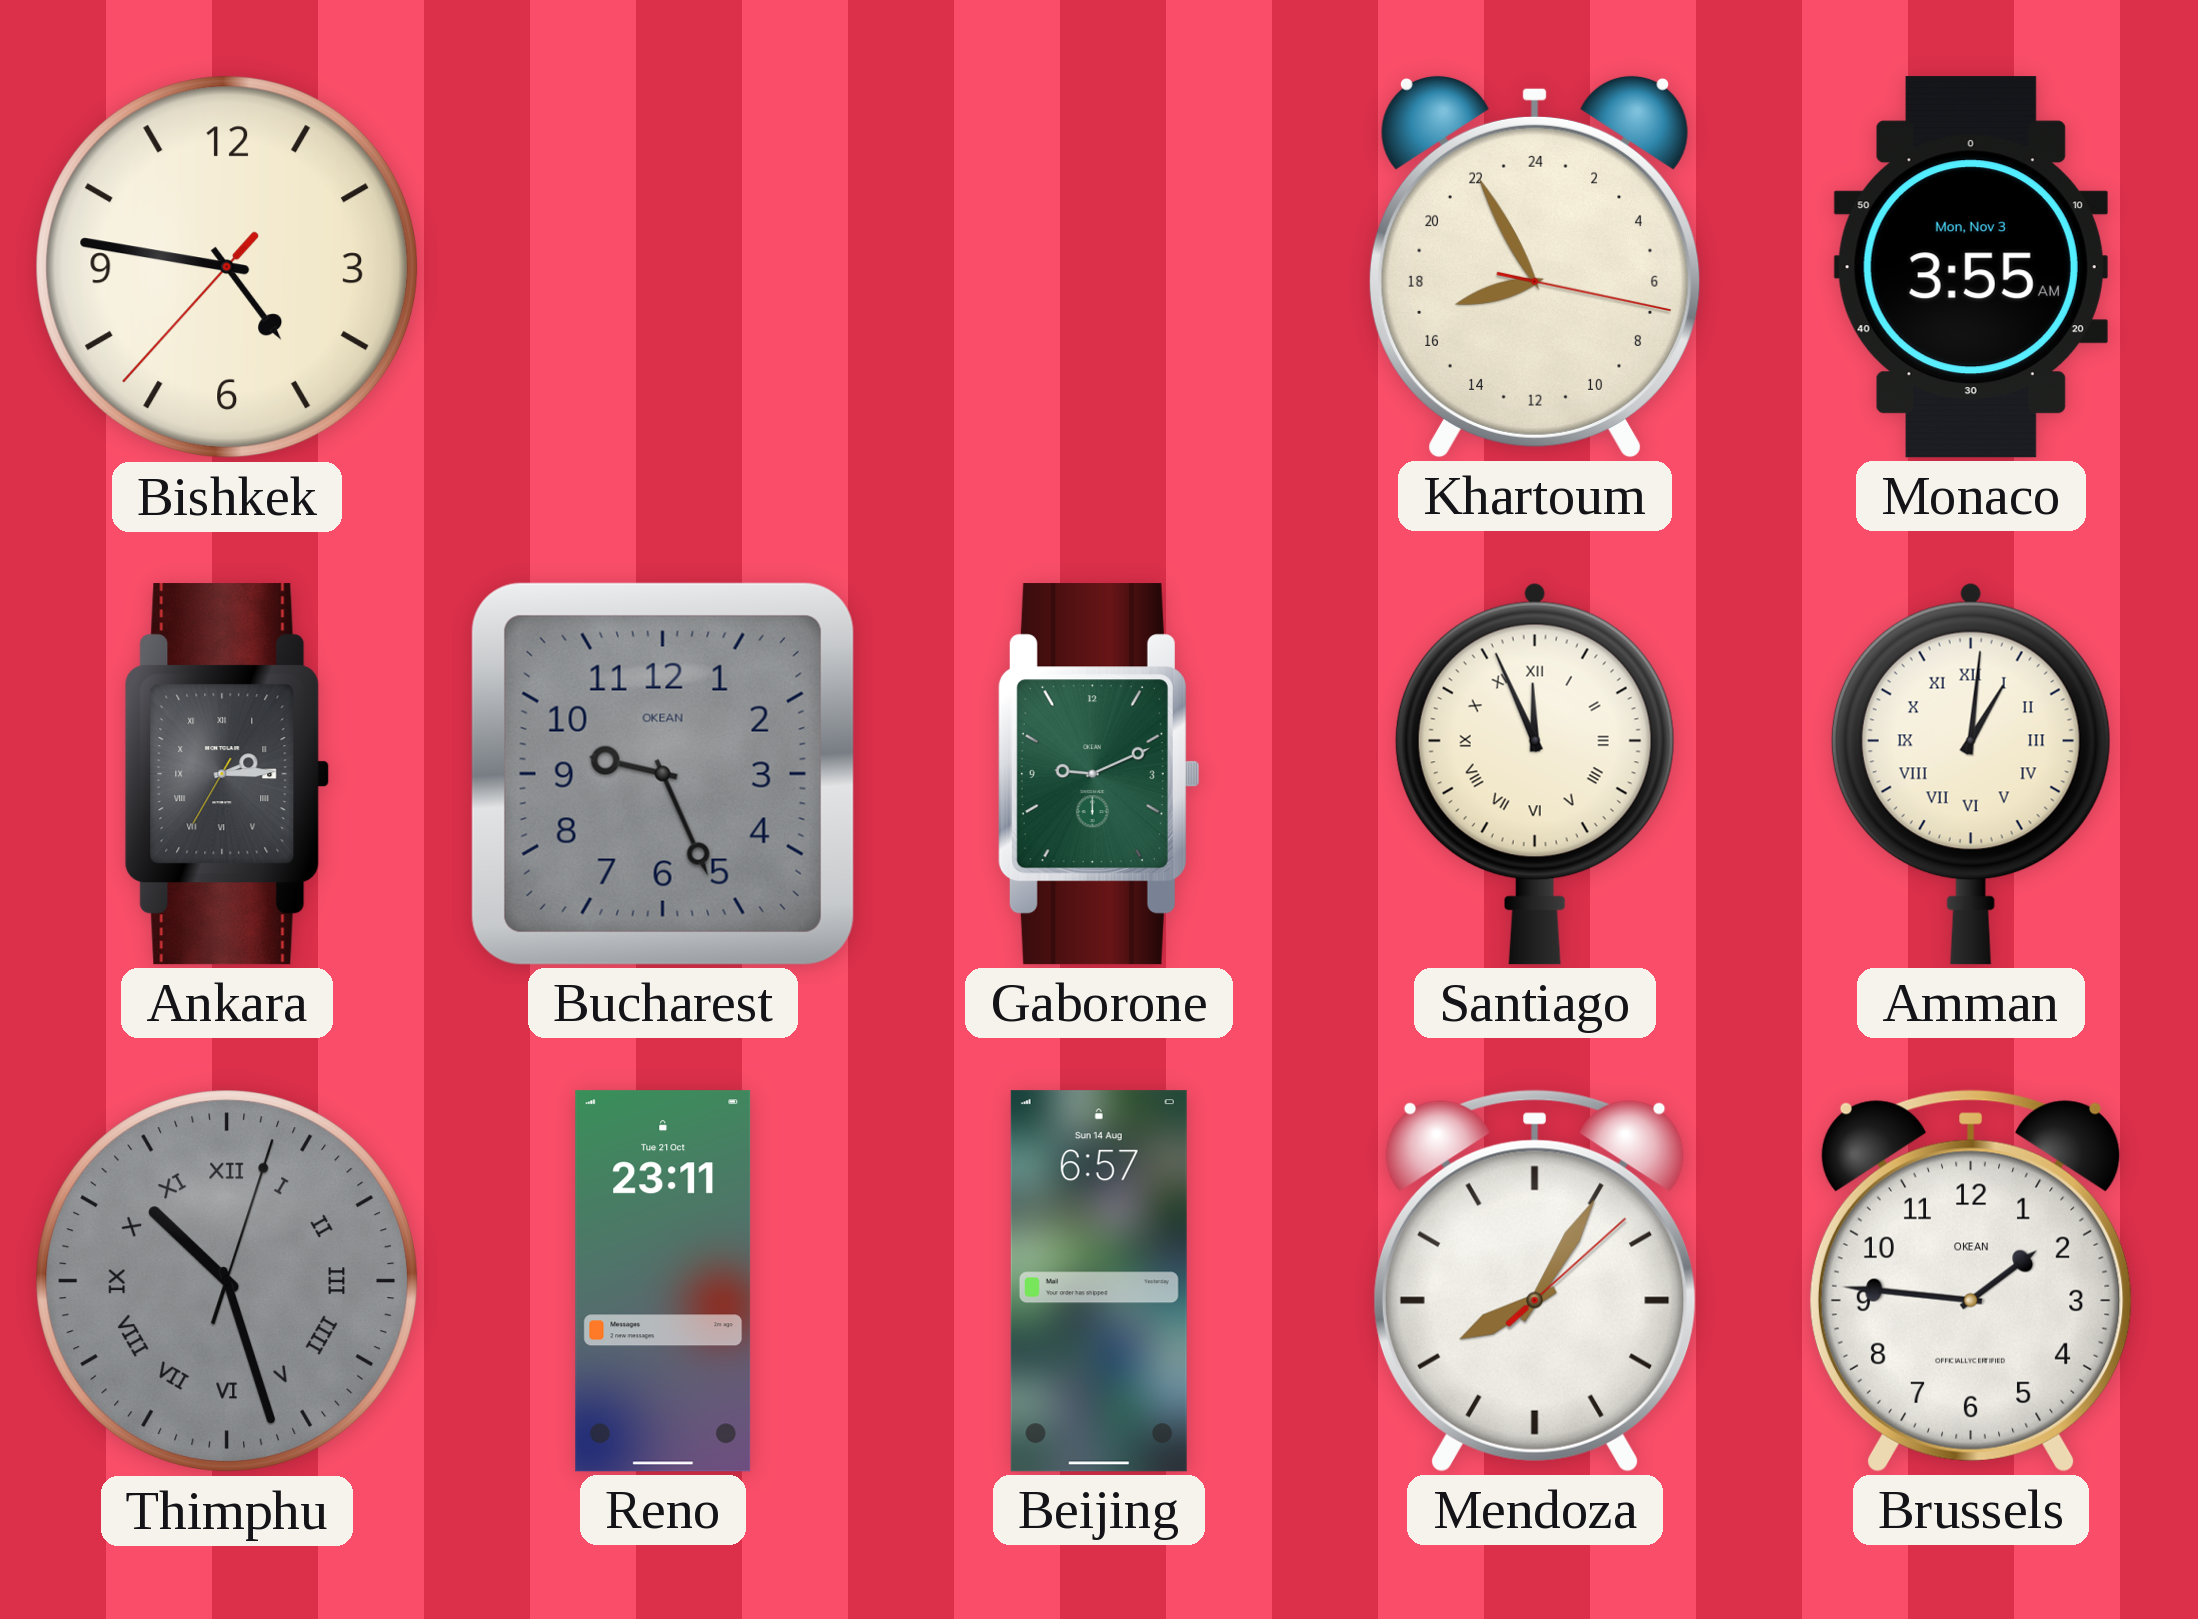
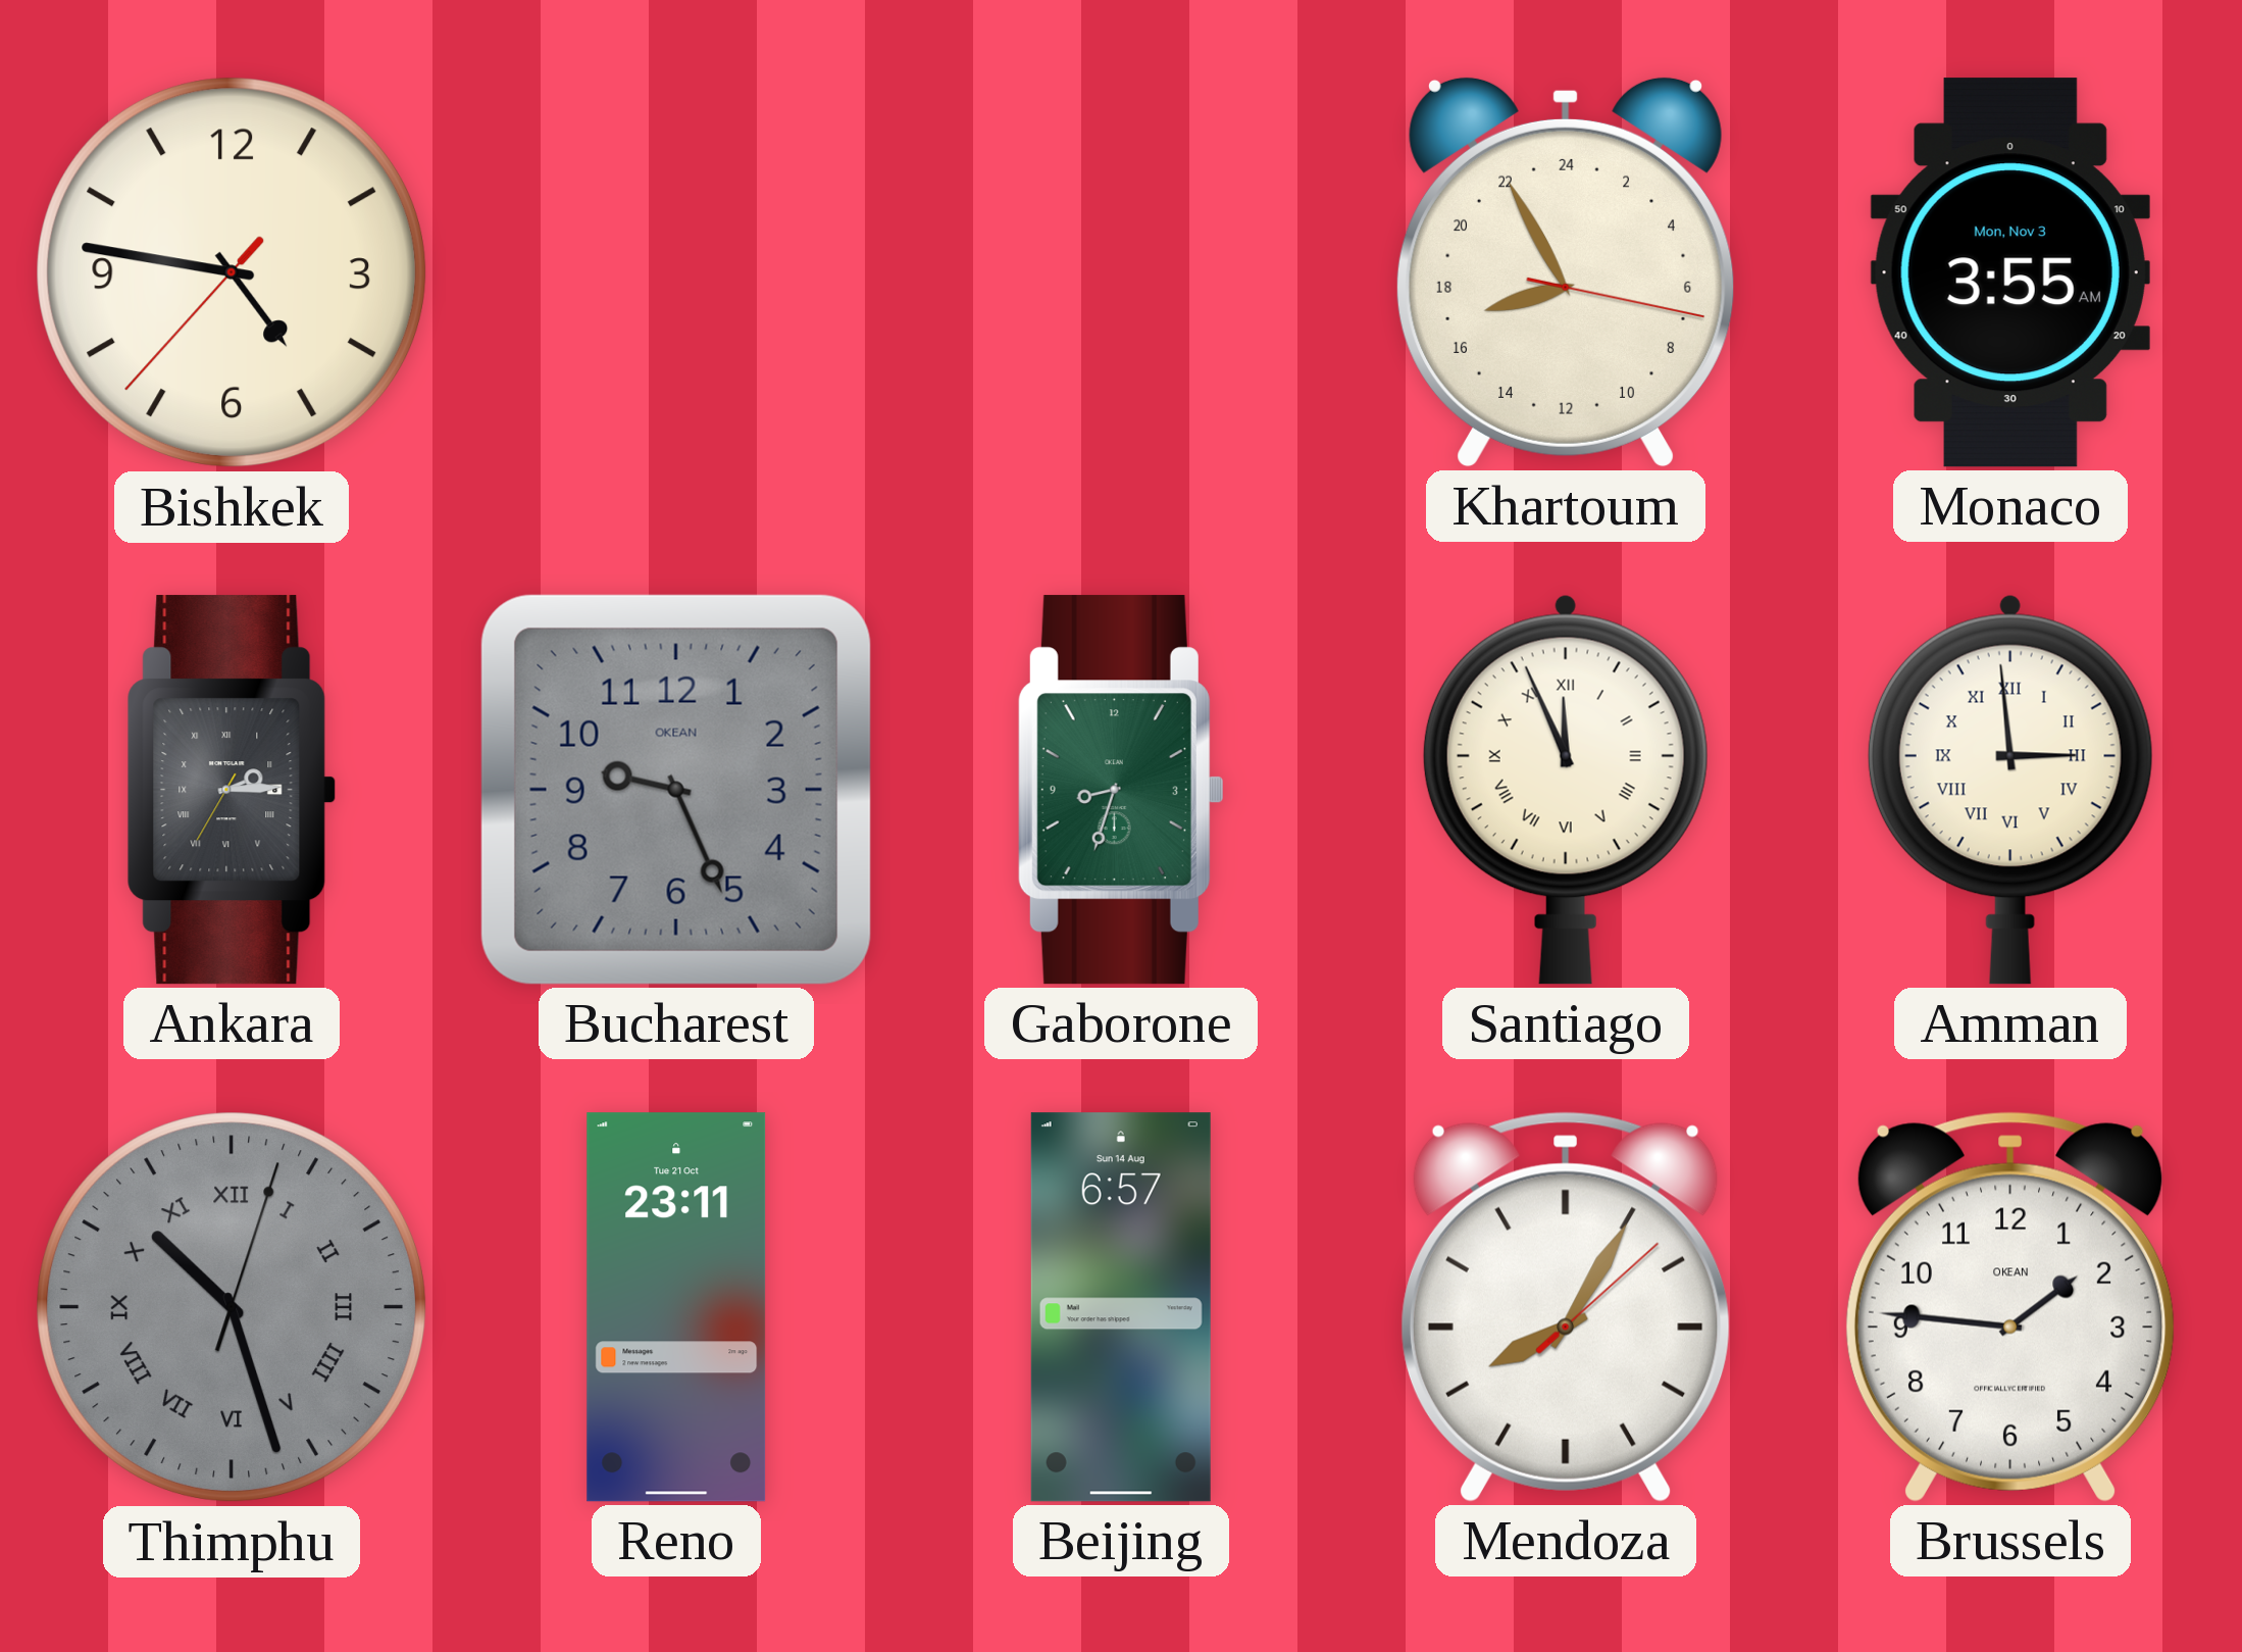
Gaborone: 9:11 -> 8:33
Amman: 1:01 -> 2:59
